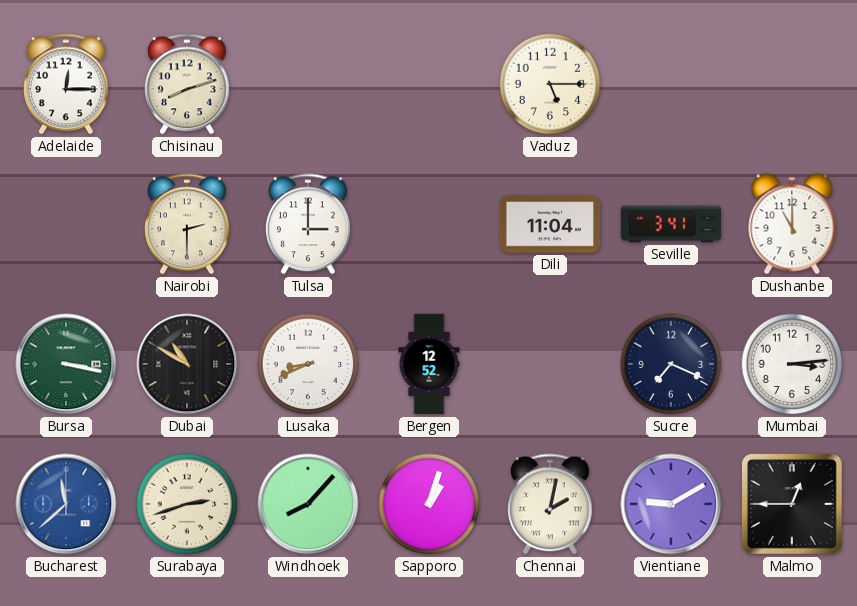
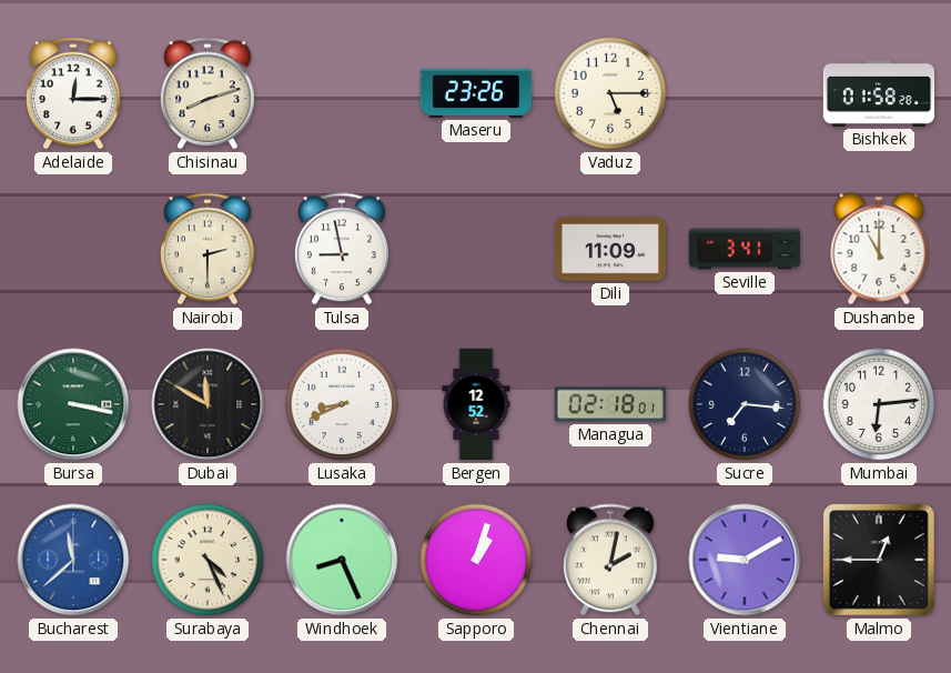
Maseru: none -> 23:26
Bishkek: none -> 01:58
Tulsa: 3:00 -> 8:58
Dili: 11:04 -> 11:09
Dubai: 10:50 -> 11:50
Managua: none -> 02:18
Sucre: 7:19 -> 7:16
Mumbai: 3:14 -> 6:14
Surabaya: 2:42 -> 4:26
Windhoek: 8:07 -> 8:26
